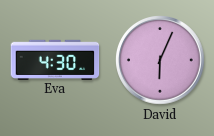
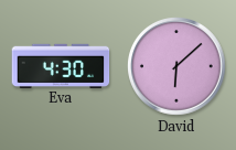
David: 6:04 -> 6:08
